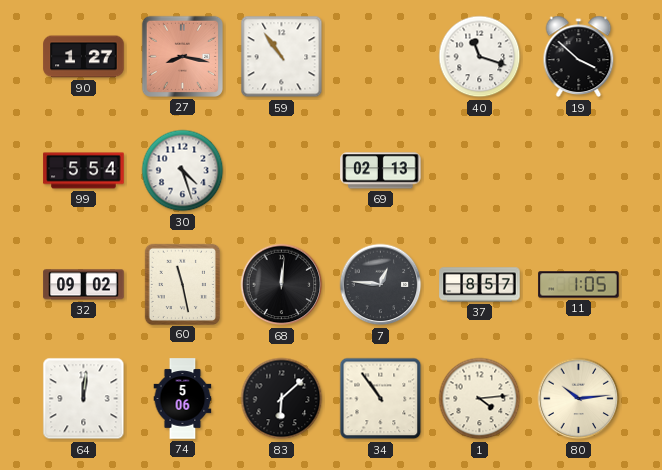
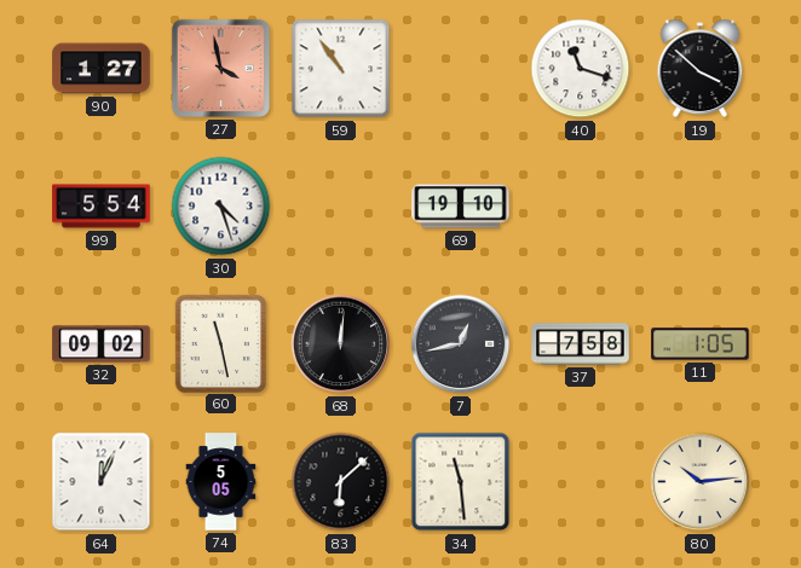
27: 8:17 -> 3:58
69: 02:13 -> 19:10
7: 12:46 -> 12:43
37: 8:57 -> 7:58
64: 12:01 -> 12:04
74: 5:06 -> 5:05
34: 10:54 -> 11:29
1: 4:14 -> none
